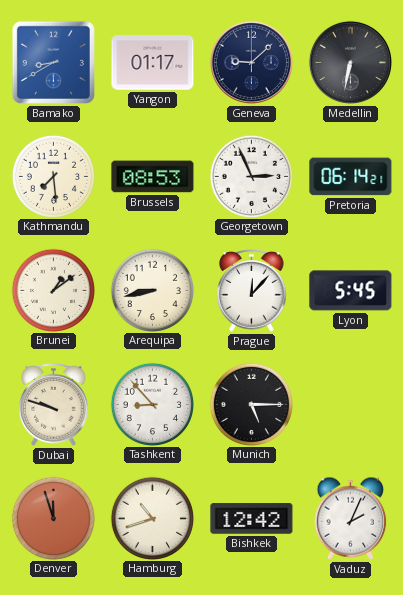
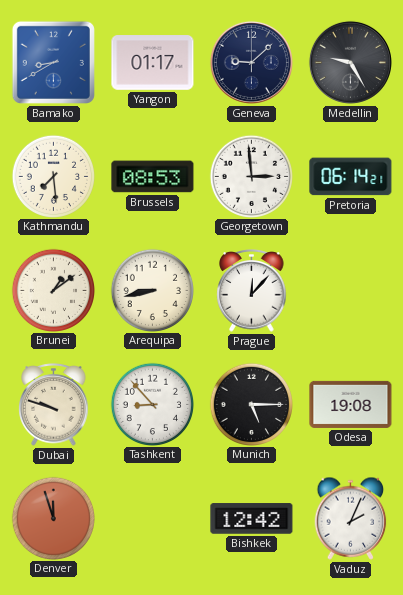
Medellin: 6:32 -> 9:25
Georgetown: 2:56 -> 2:59
Lyon: 5:45 -> none
Odesa: none -> 19:08
Hamburg: 10:42 -> none
